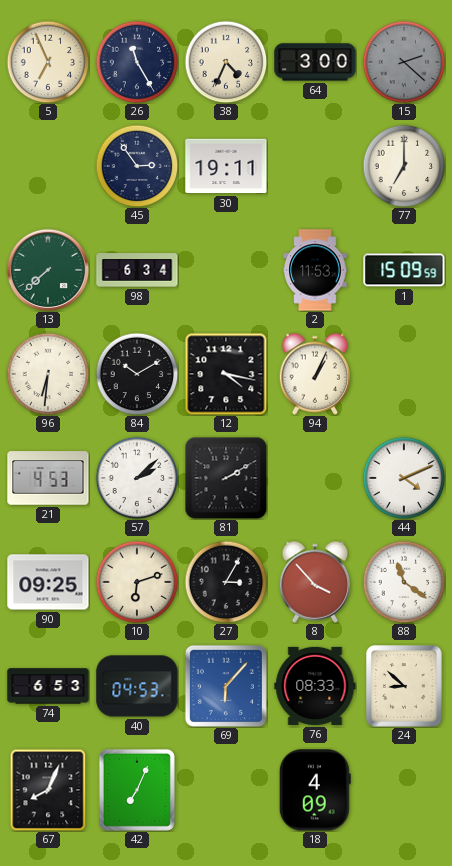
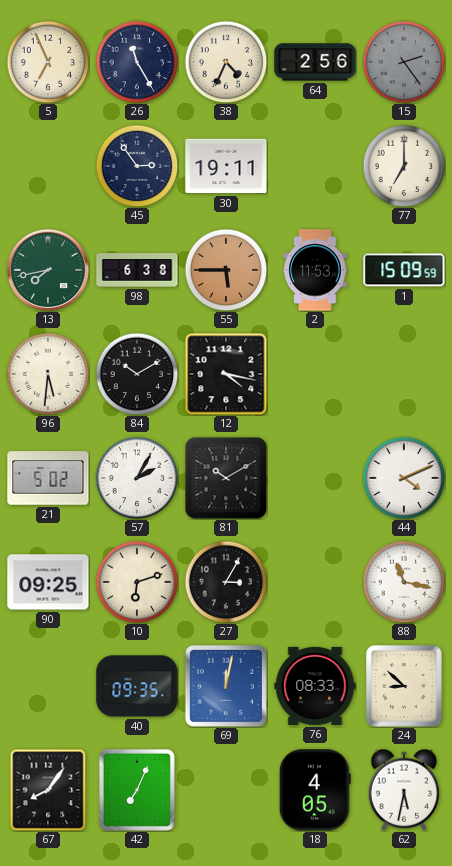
64: 3:00 -> 2:56
15: 2:22 -> 2:24
13: 7:38 -> 7:43
98: 6:34 -> 6:38
55: none -> 5:45
96: 6:31 -> 5:31
94: 1:04 -> none
21: 4:53 -> 5:02
57: 2:08 -> 2:05
81: 2:10 -> 10:10
8: 3:53 -> none
88: 11:21 -> 11:17
74: 6:53 -> none
40: 04:53 -> 09:35
69: 6:07 -> 12:02
67: 8:04 -> 8:06
18: 4:09 -> 4:05
62: none -> 5:32
